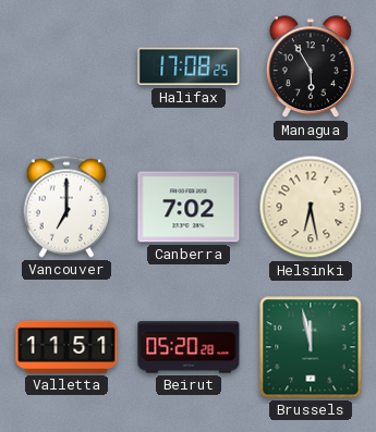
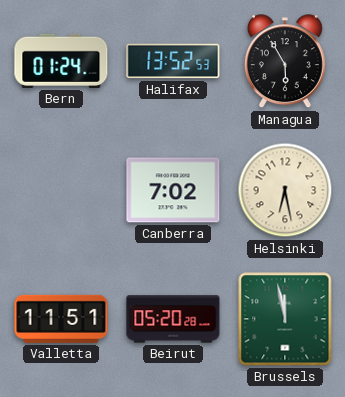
Bern: none -> 01:24
Halifax: 17:08 -> 13:52
Vancouver: 7:00 -> none
